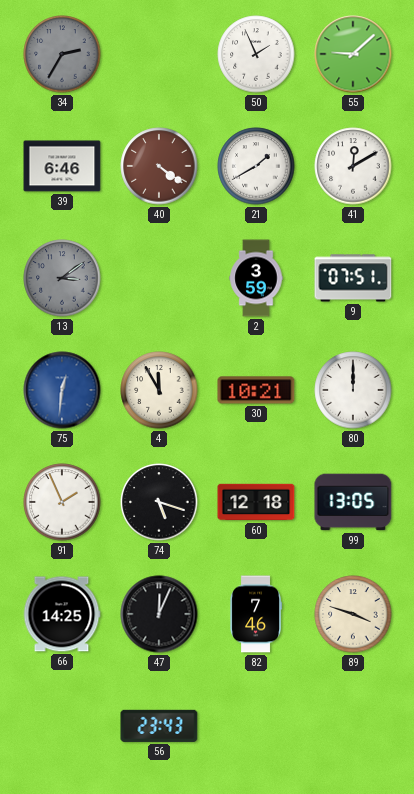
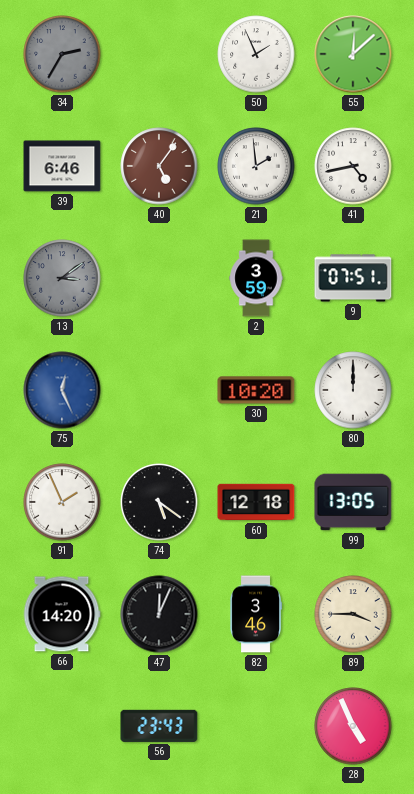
55: 9:08 -> 12:08
40: 4:21 -> 5:06
21: 1:40 -> 1:59
41: 12:10 -> 4:43
75: 12:31 -> 12:26
4: 11:55 -> none
30: 10:21 -> 10:20
74: 5:18 -> 5:21
66: 14:25 -> 14:20
82: 7:46 -> 3:46
89: 3:48 -> 3:45
28: none -> 4:56
